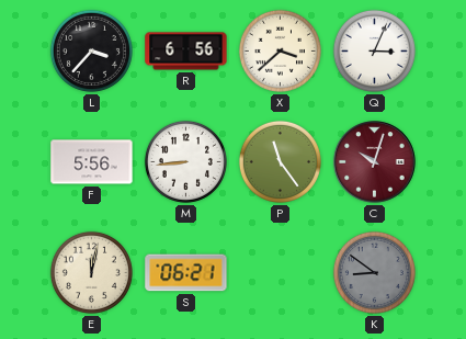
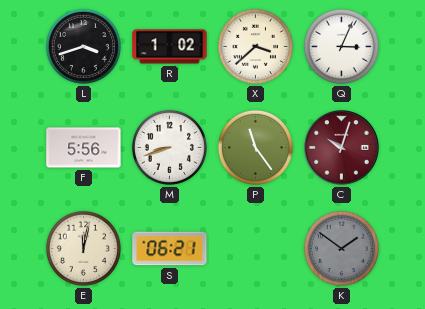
L: 3:37 -> 3:42
R: 6:56 -> 1:02
M: 8:44 -> 8:42
K: 8:51 -> 1:51
